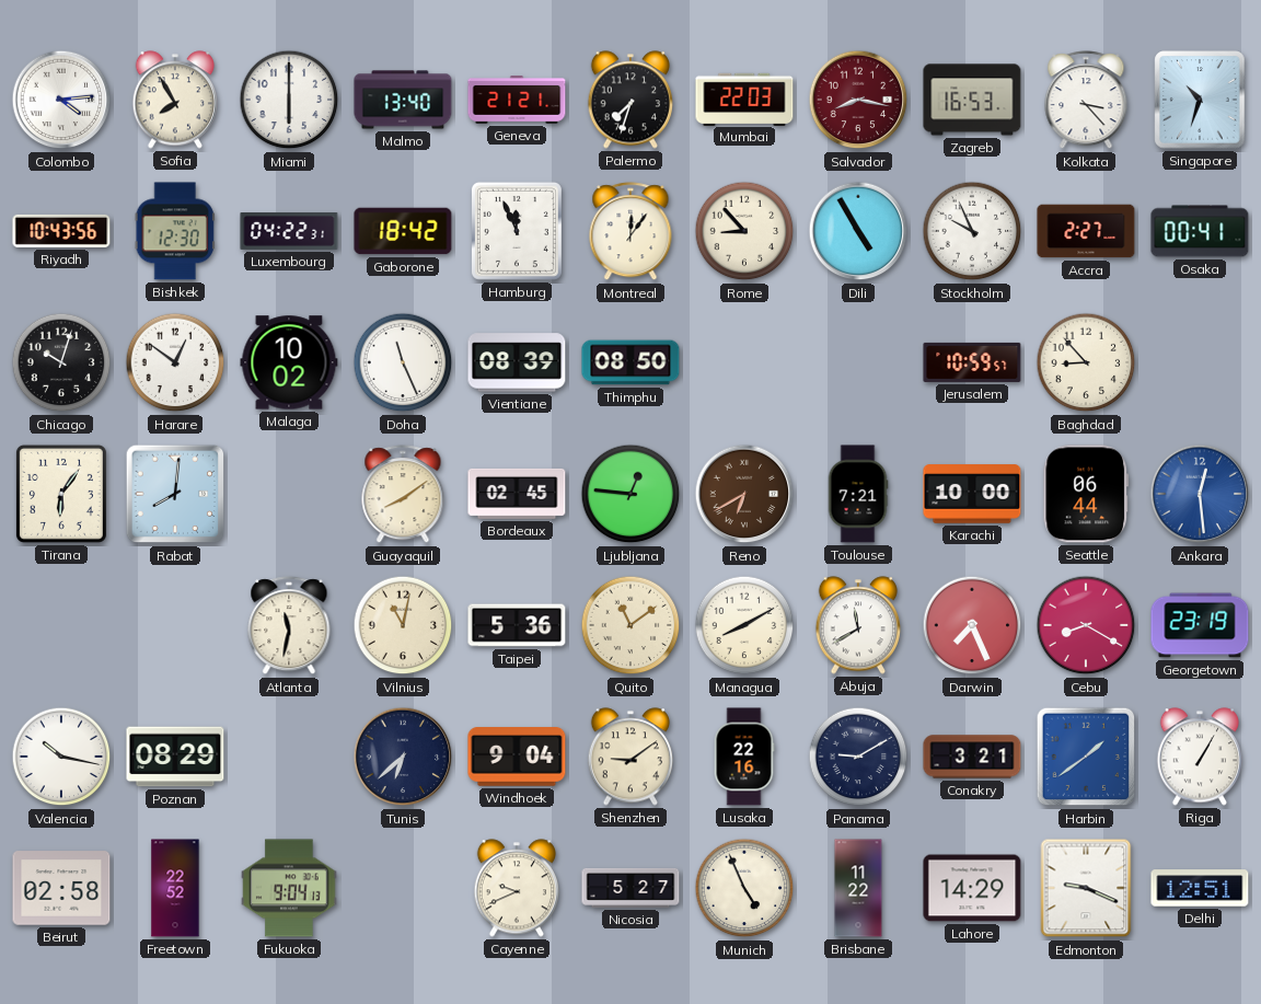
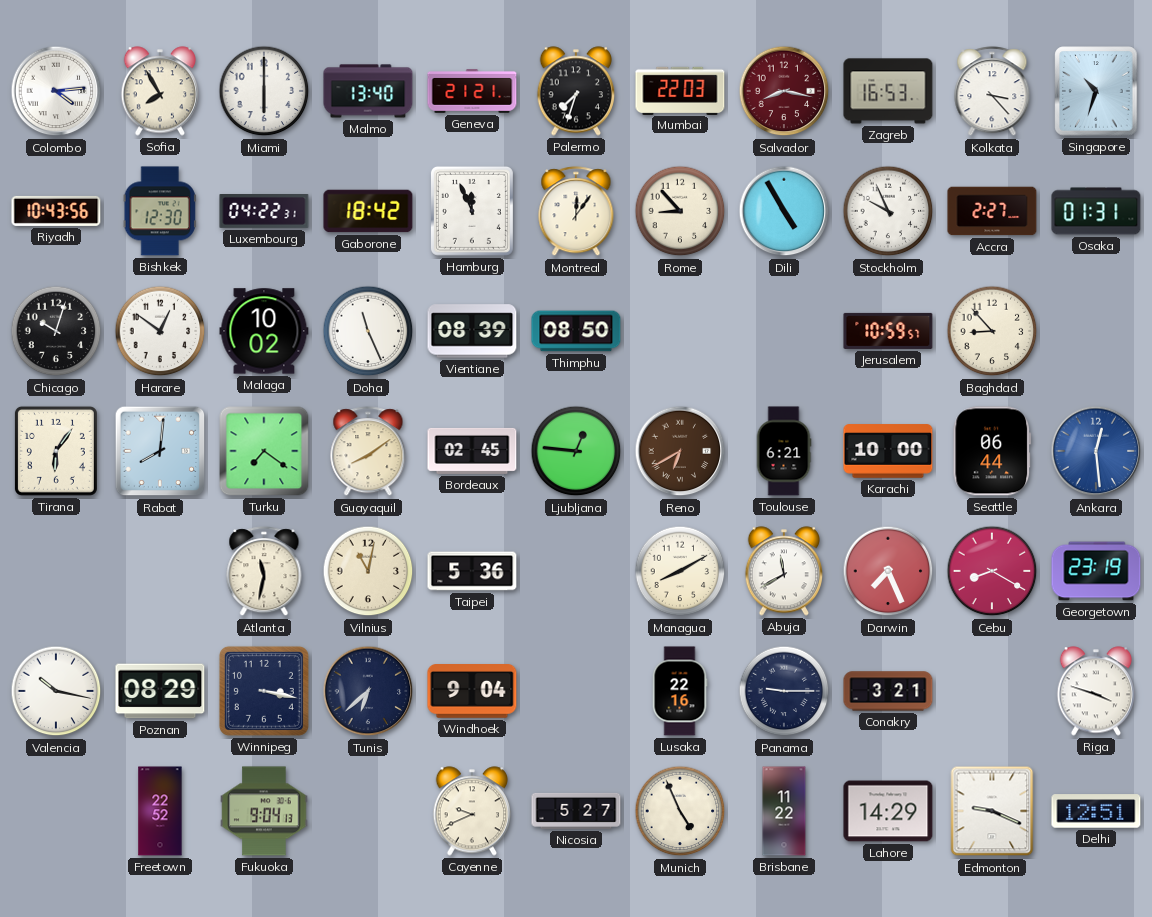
Osaka: 00:41 -> 01:31
Turku: none -> 7:21
Toulouse: 7:21 -> 6:21
Quito: 11:09 -> none
Winnipeg: none -> 3:17
Shenzhen: 9:09 -> none
Panama: 9:10 -> 9:15
Harbin: 1:39 -> none
Riga: 1:05 -> 3:48
Beirut: 02:58 -> none
